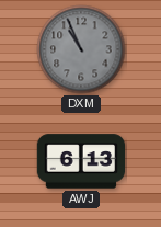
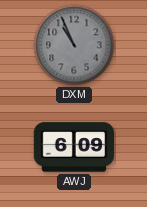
AWJ: 6:13 -> 6:09
